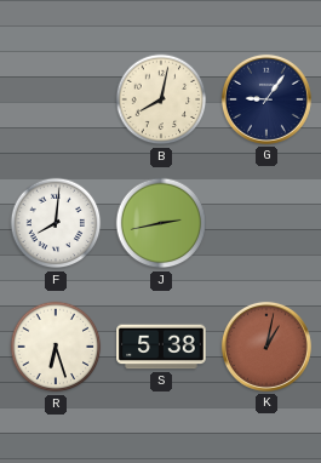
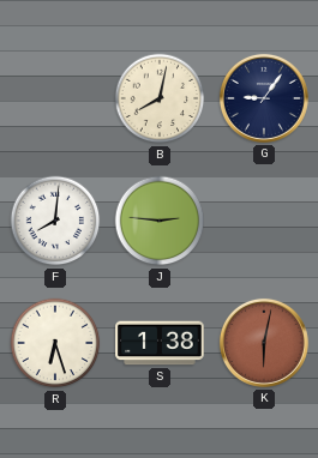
J: 2:43 -> 2:46
S: 5:38 -> 1:38
K: 1:02 -> 6:02
